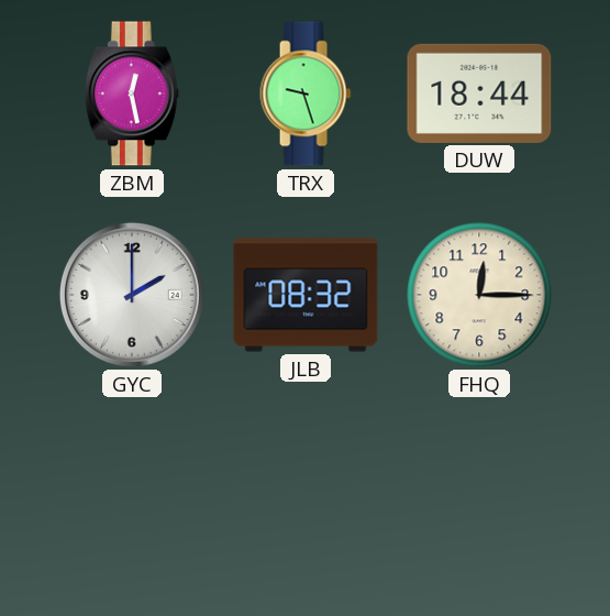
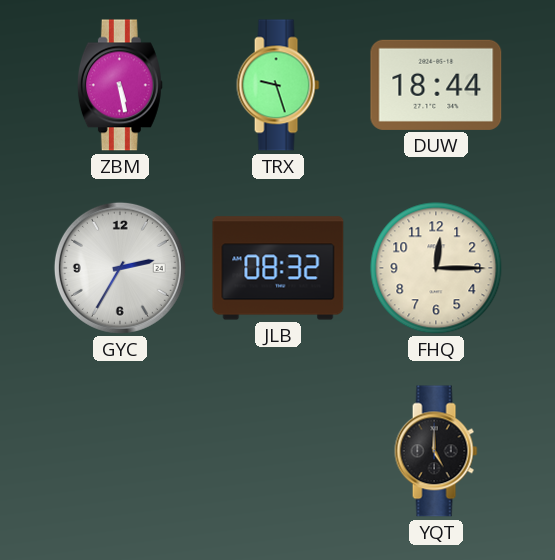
ZBM: 12:28 -> 5:28
GYC: 2:00 -> 2:35
YQT: none -> 5:00
